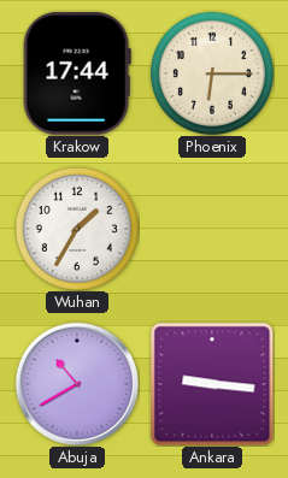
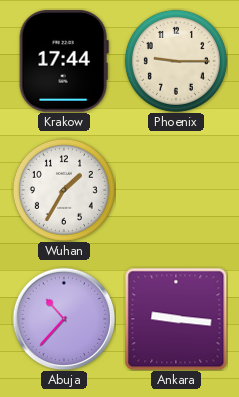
Phoenix: 6:15 -> 9:15
Abuja: 10:40 -> 10:37
